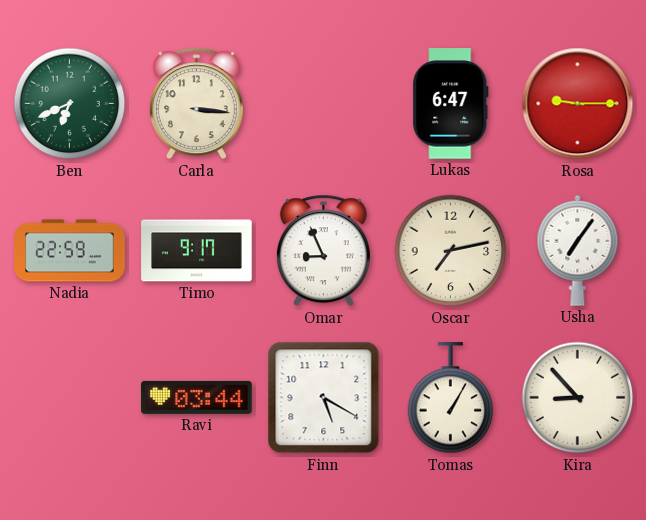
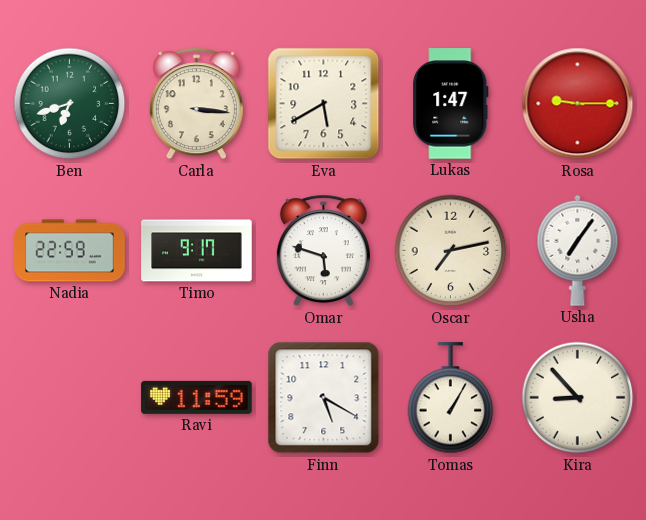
Ben: 6:41 -> 6:42
Eva: none -> 5:40
Lukas: 6:47 -> 1:47
Omar: 8:56 -> 5:48
Ravi: 03:44 -> 11:59
